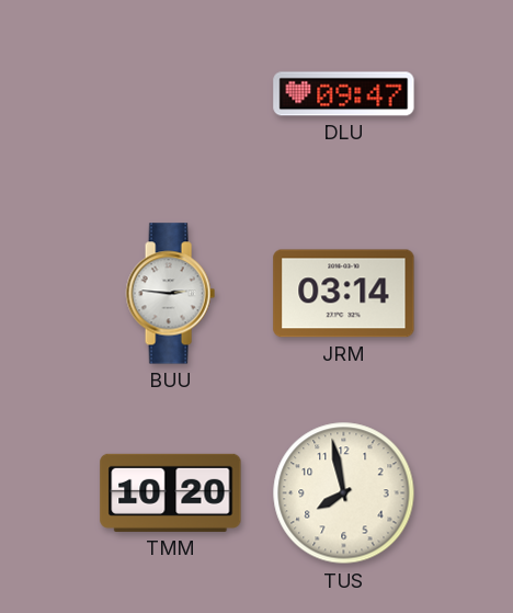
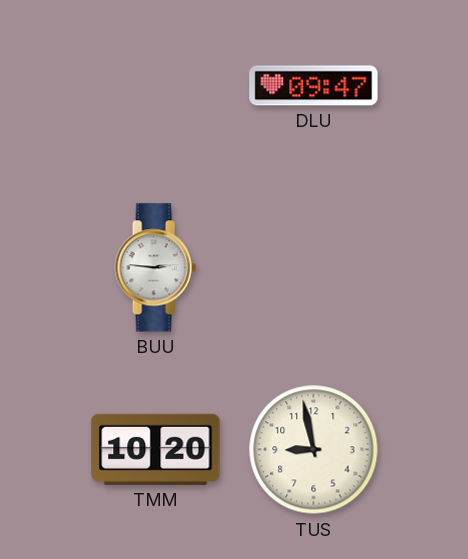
JRM: 03:14 -> none
TUS: 7:58 -> 8:58
